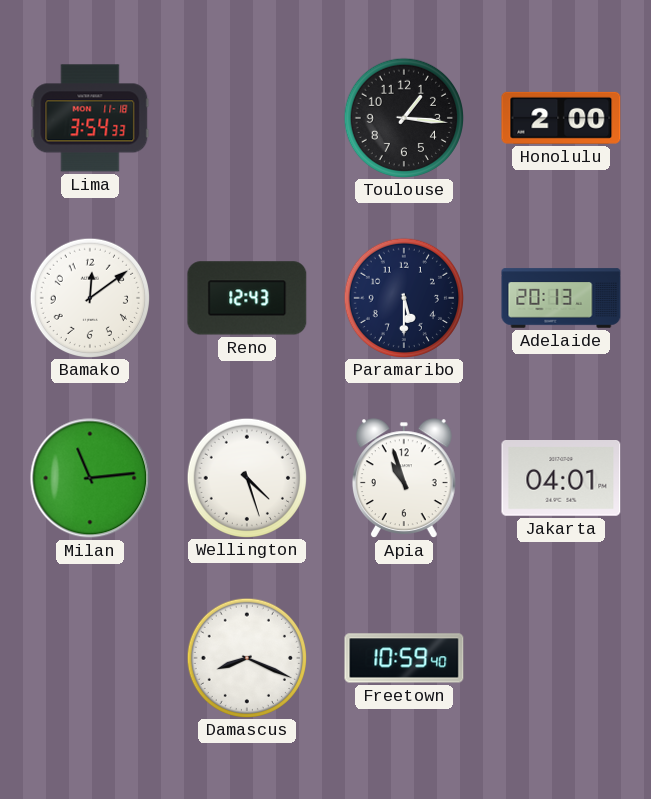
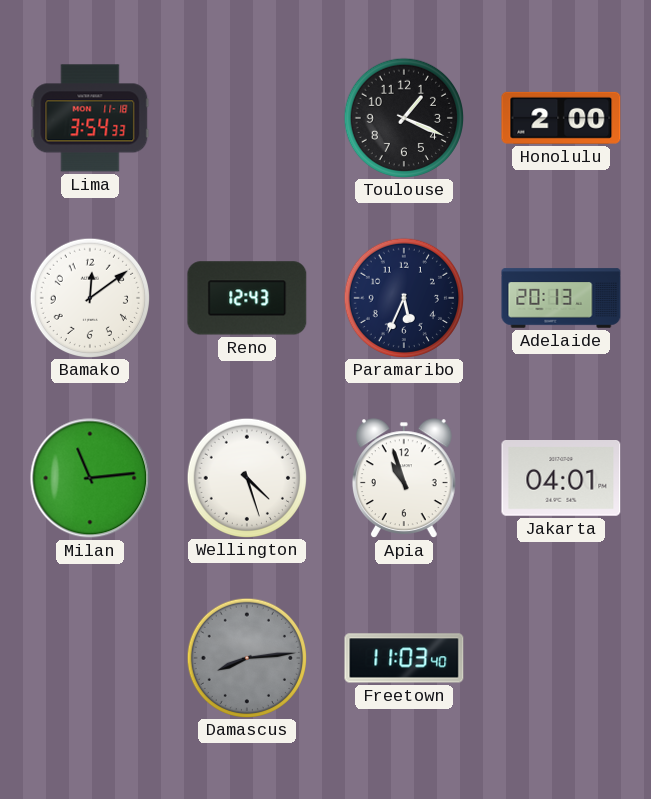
Toulouse: 1:16 -> 1:19
Paramaribo: 5:30 -> 5:34
Damascus: 8:19 -> 8:14
Damascus dial: white -> grey
Freetown: 10:59 -> 11:03
